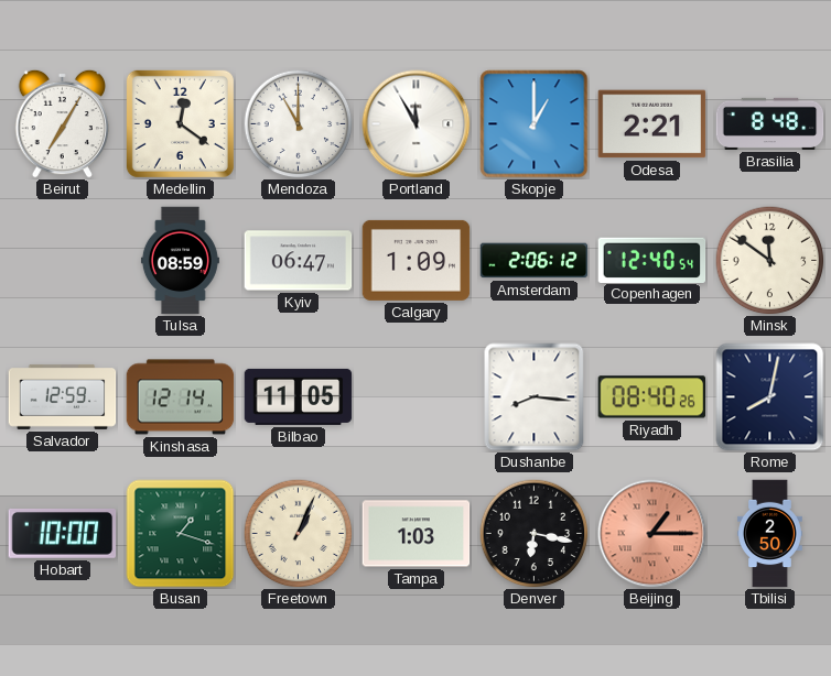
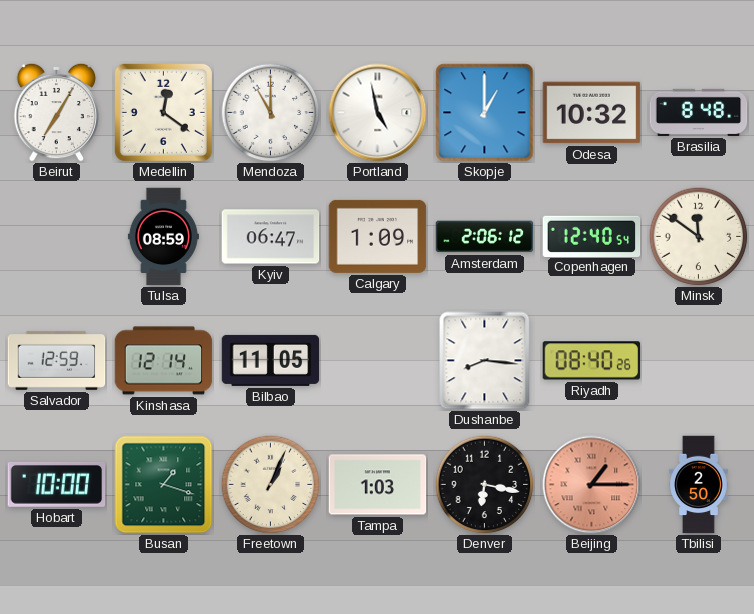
Portland: 11:55 -> 4:58
Odesa: 2:21 -> 10:32
Rome: 8:02 -> none
